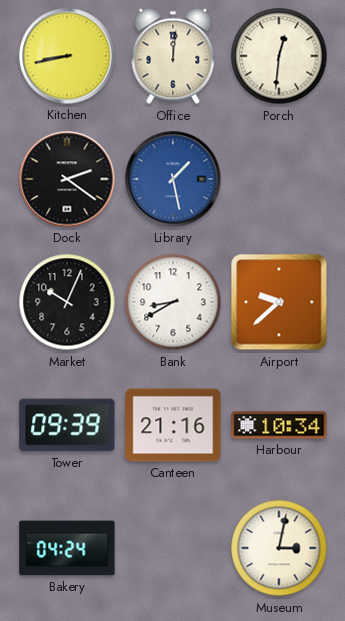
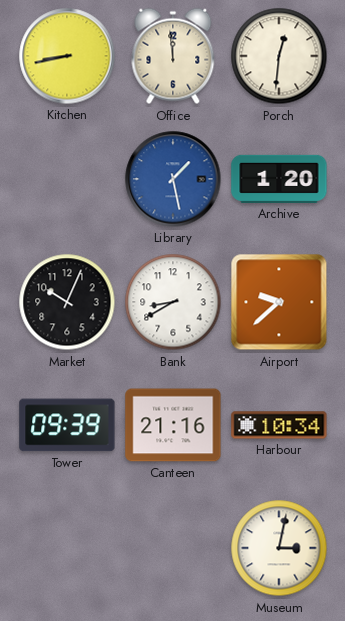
Office: 12:01 -> 11:59
Dock: 2:21 -> none
Archive: none -> 1:20
Bakery: 04:24 -> none
